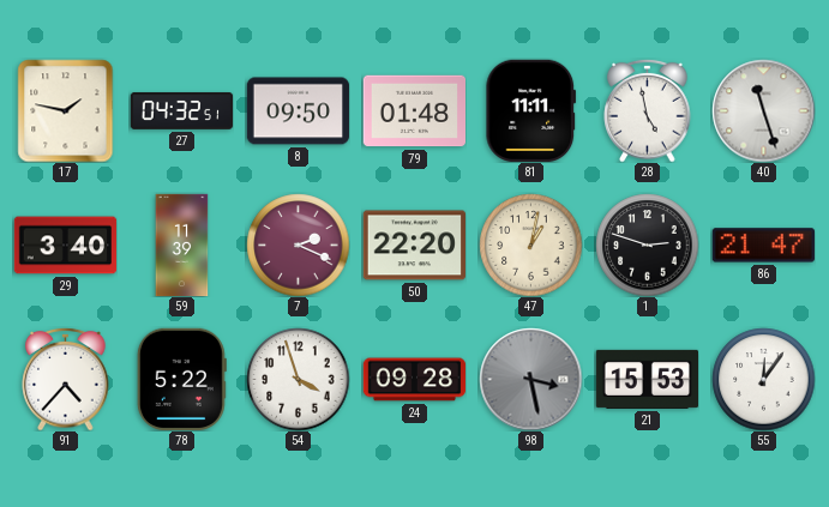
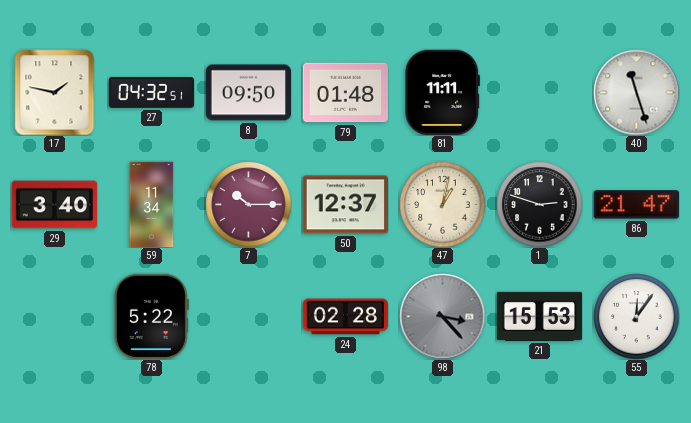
28: 4:58 -> none
59: 11:39 -> 11:34
7: 2:19 -> 10:15
50: 22:20 -> 12:37
91: 4:37 -> none
54: 3:57 -> none
24: 09:28 -> 02:28
98: 3:28 -> 3:23
